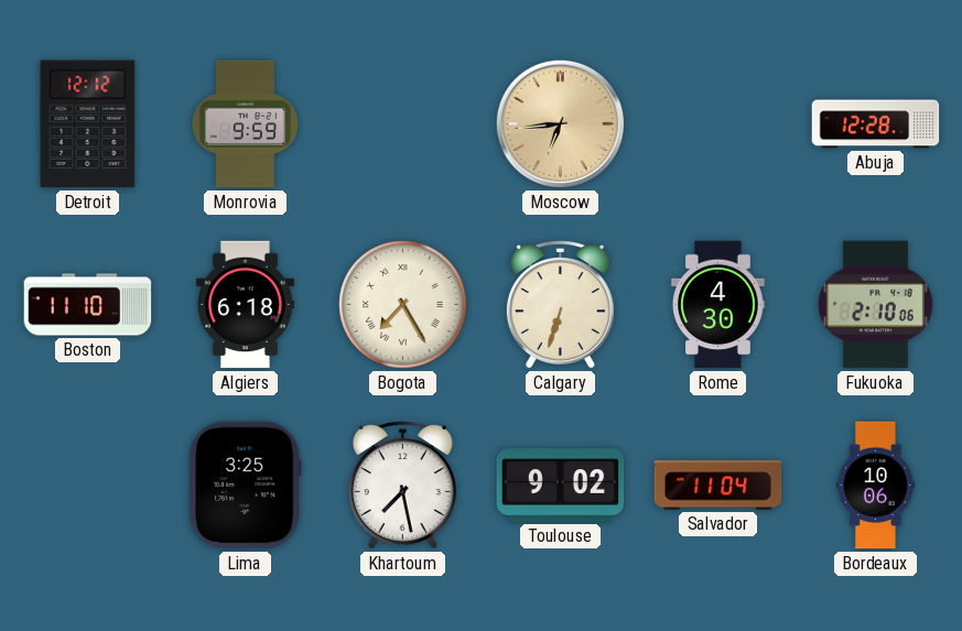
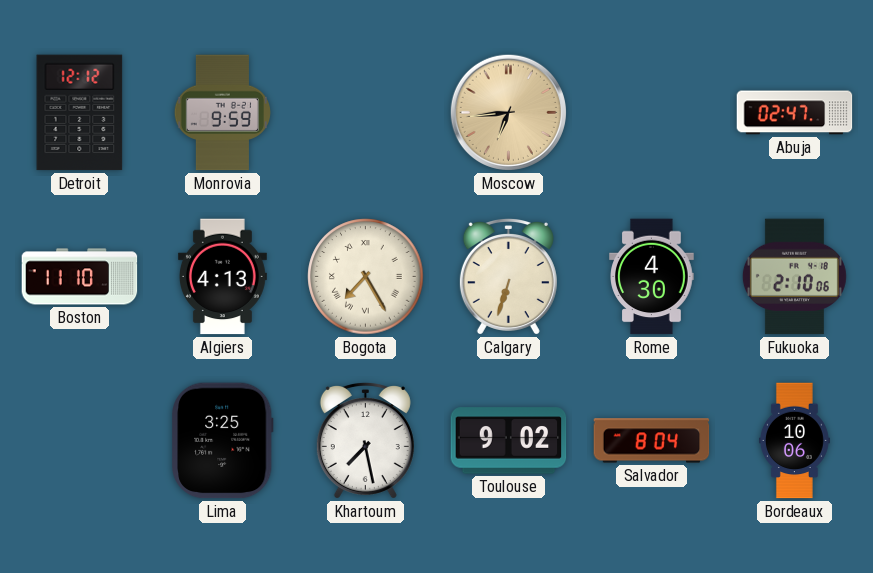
Abuja: 12:28 -> 02:47
Algiers: 6:18 -> 4:13
Salvador: 11:04 -> 8:04
